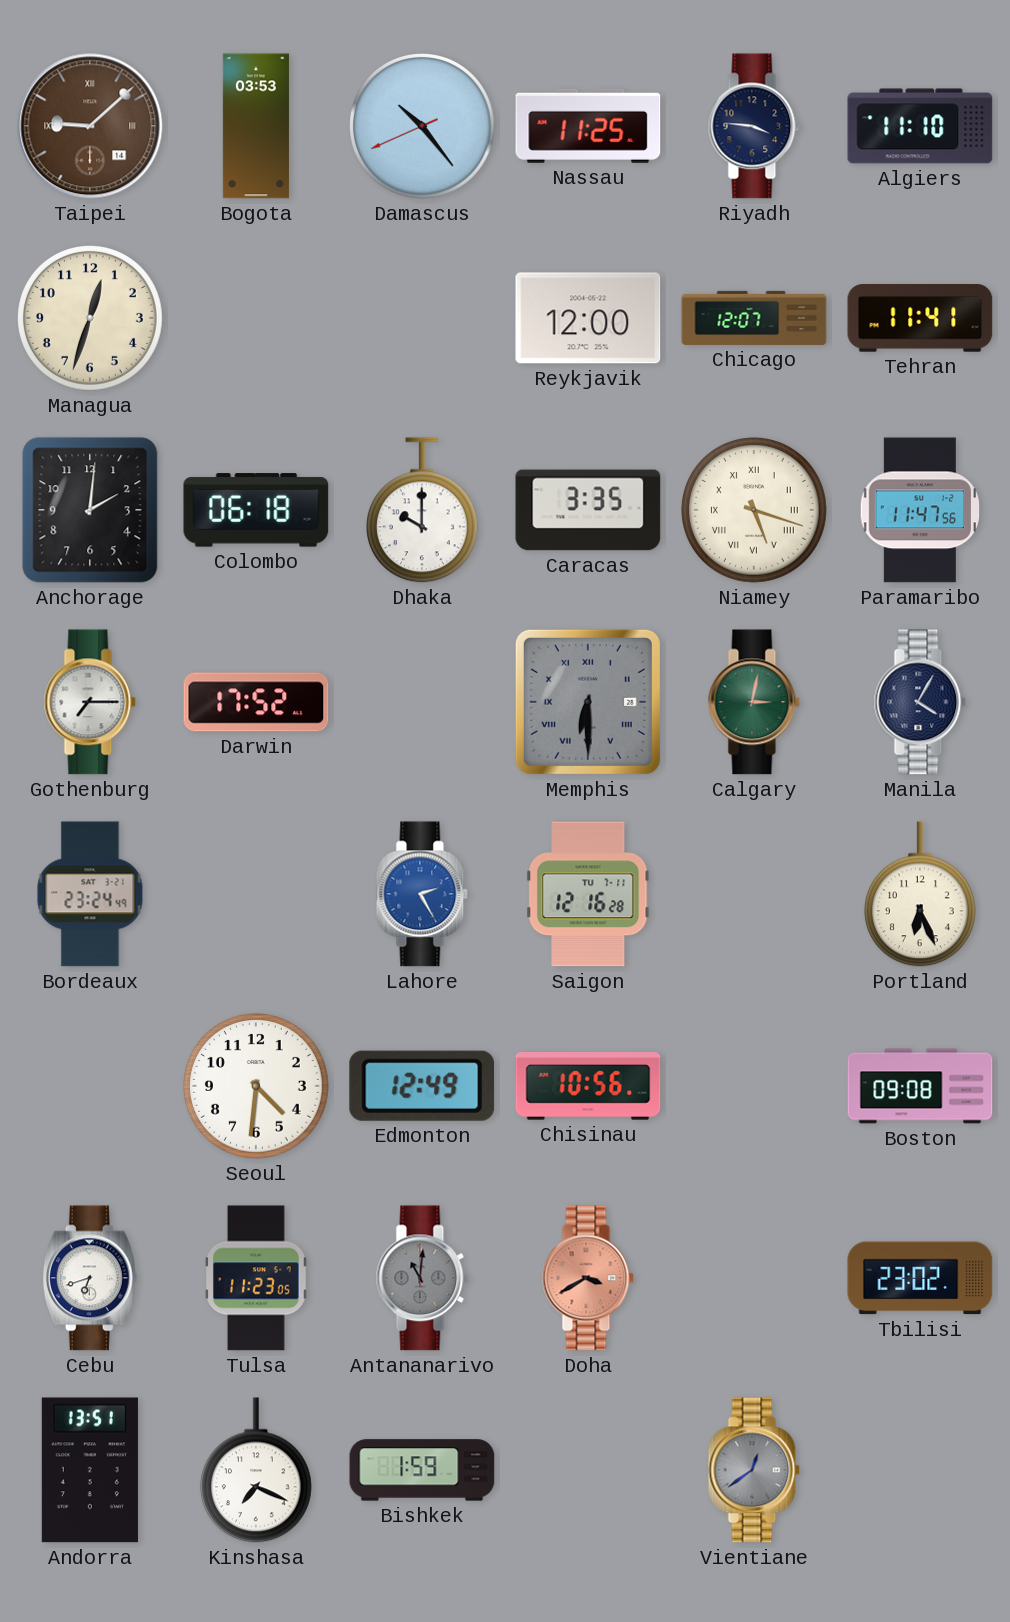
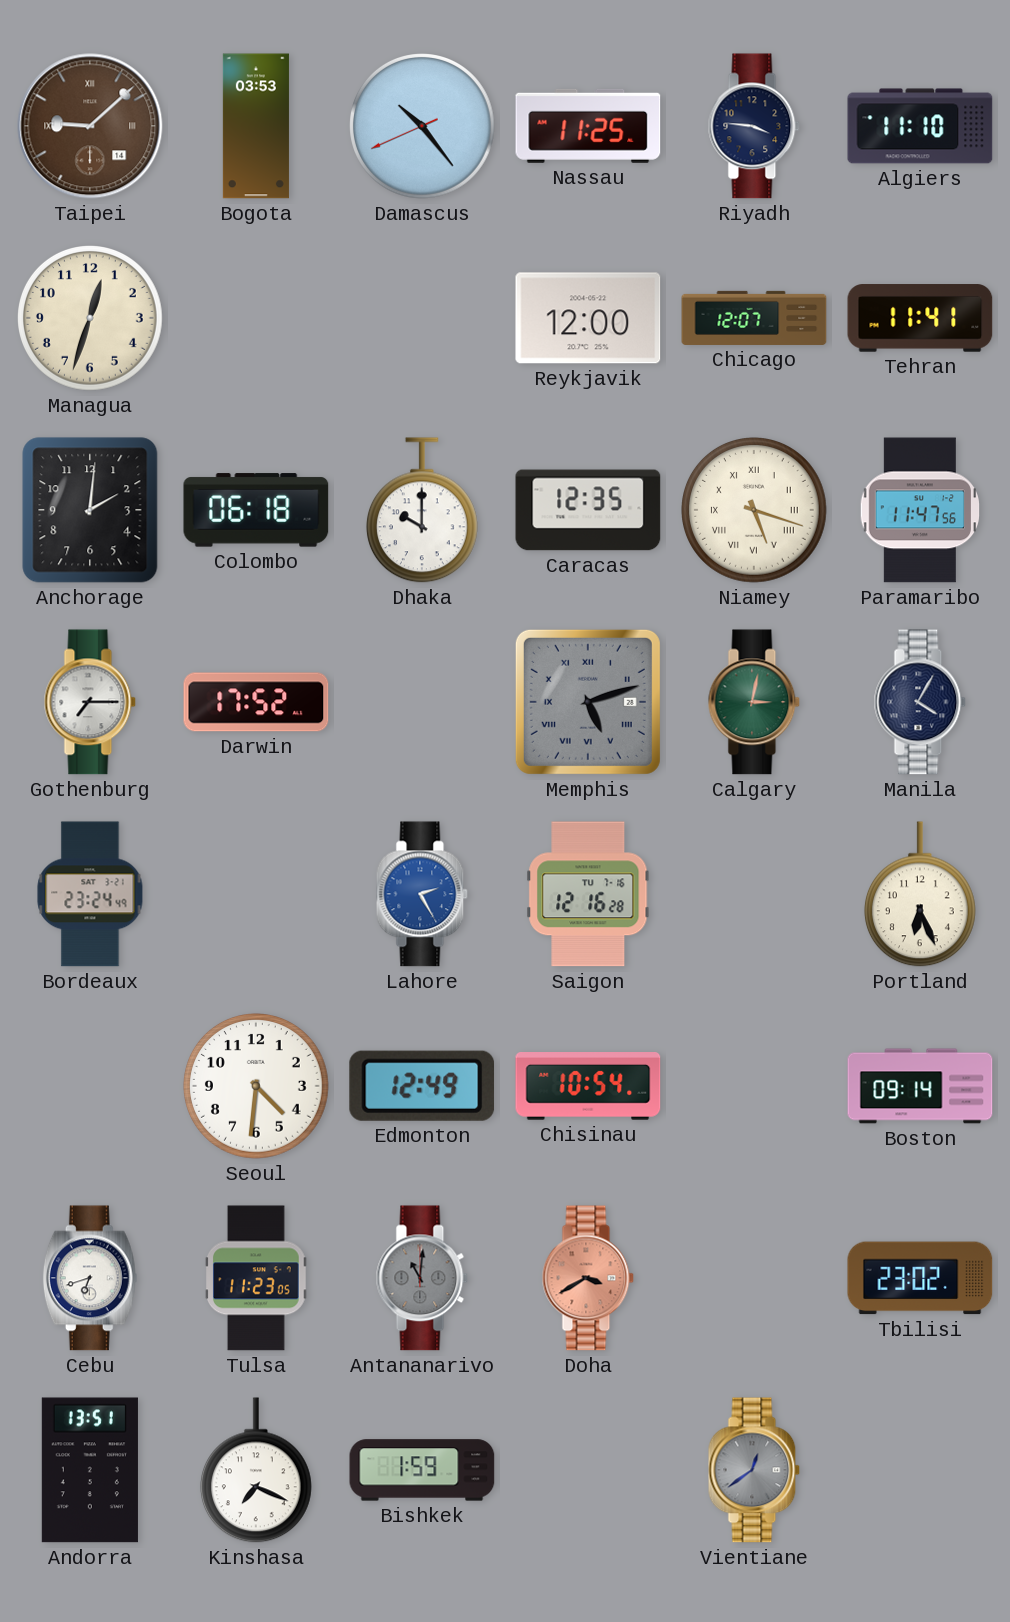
Caracas: 3:35 -> 12:35
Memphis: 6:30 -> 5:12
Saigon date: TU 7-11 -> TU 7-16
Chisinau: 10:56 -> 10:54
Boston: 09:08 -> 09:14
